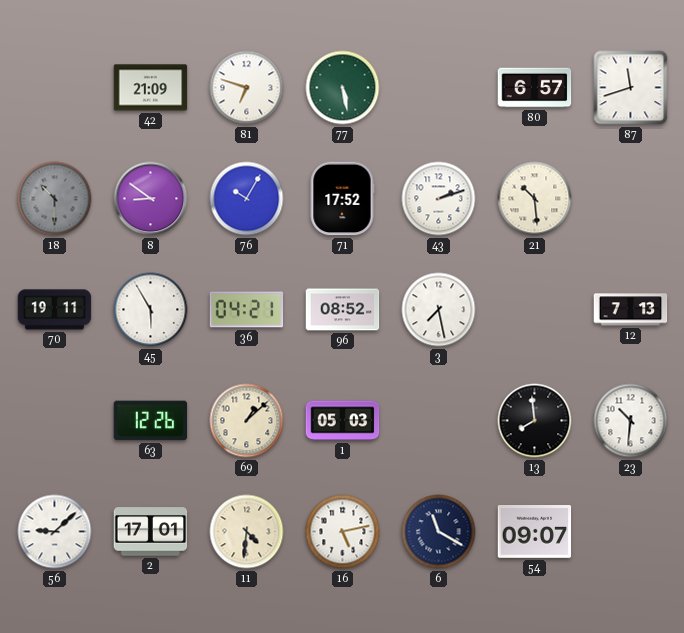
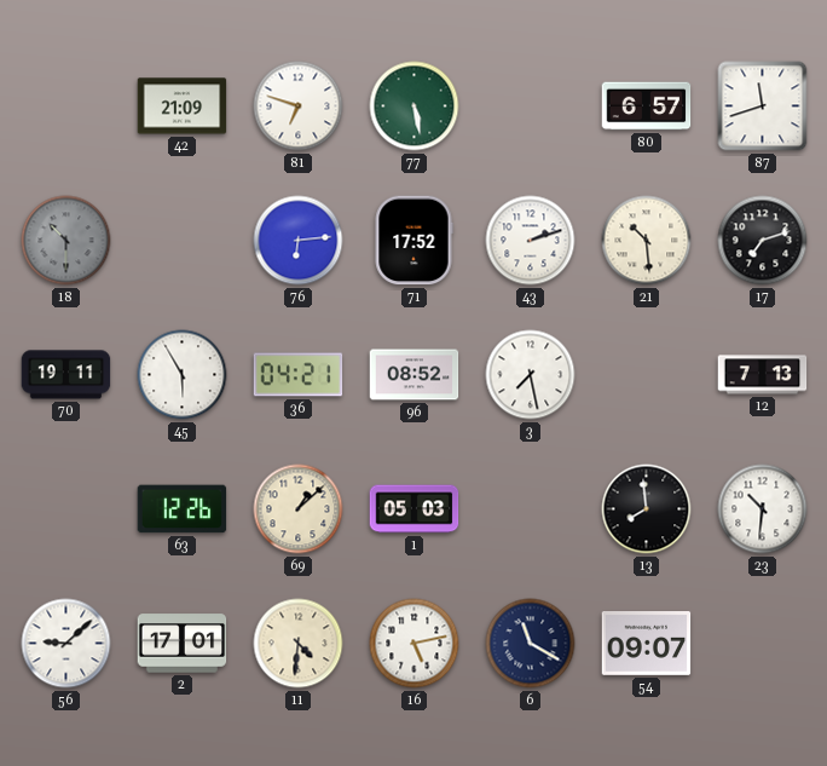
8: 8:51 -> none
76: 10:05 -> 6:14
17: none -> 7:12
